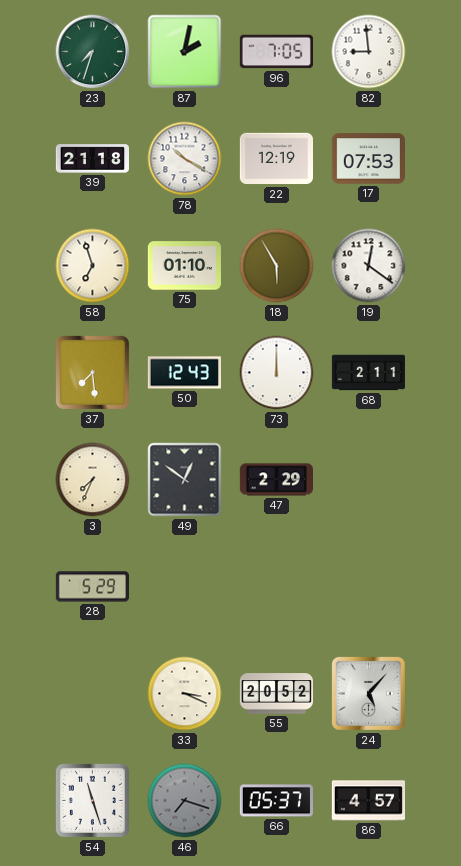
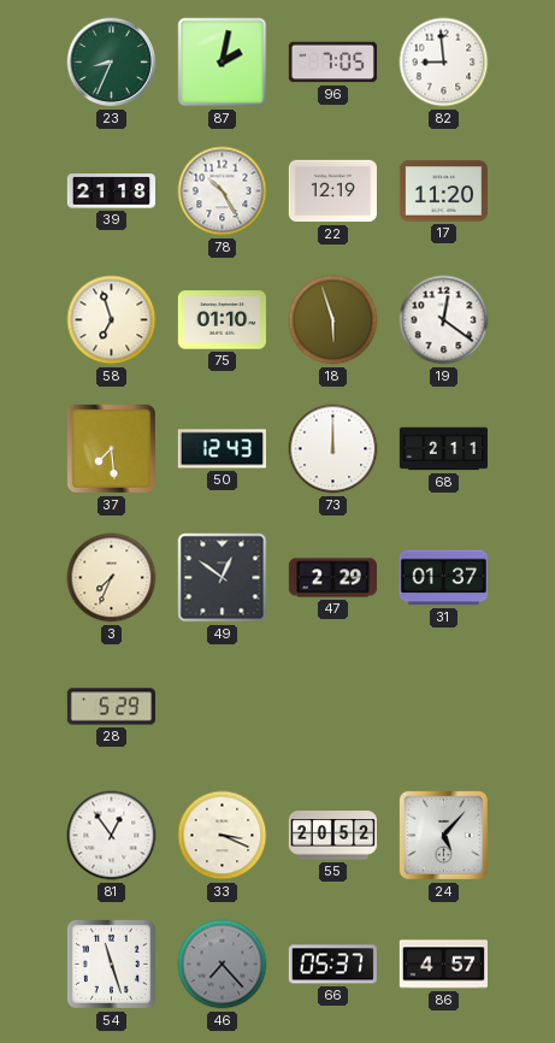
23: 7:33 -> 8:34
78: 10:20 -> 10:25
17: 07:53 -> 11:20
18: 5:55 -> 5:57
31: none -> 01:37
81: none -> 12:54
46: 7:18 -> 7:23
